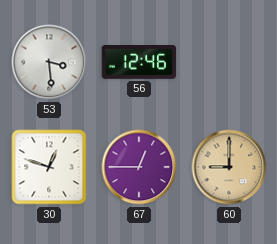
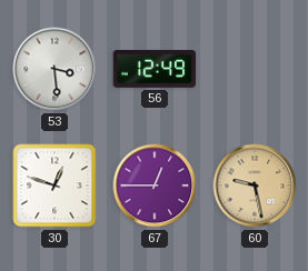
56: 12:46 -> 12:49
60: 9:00 -> 9:28
